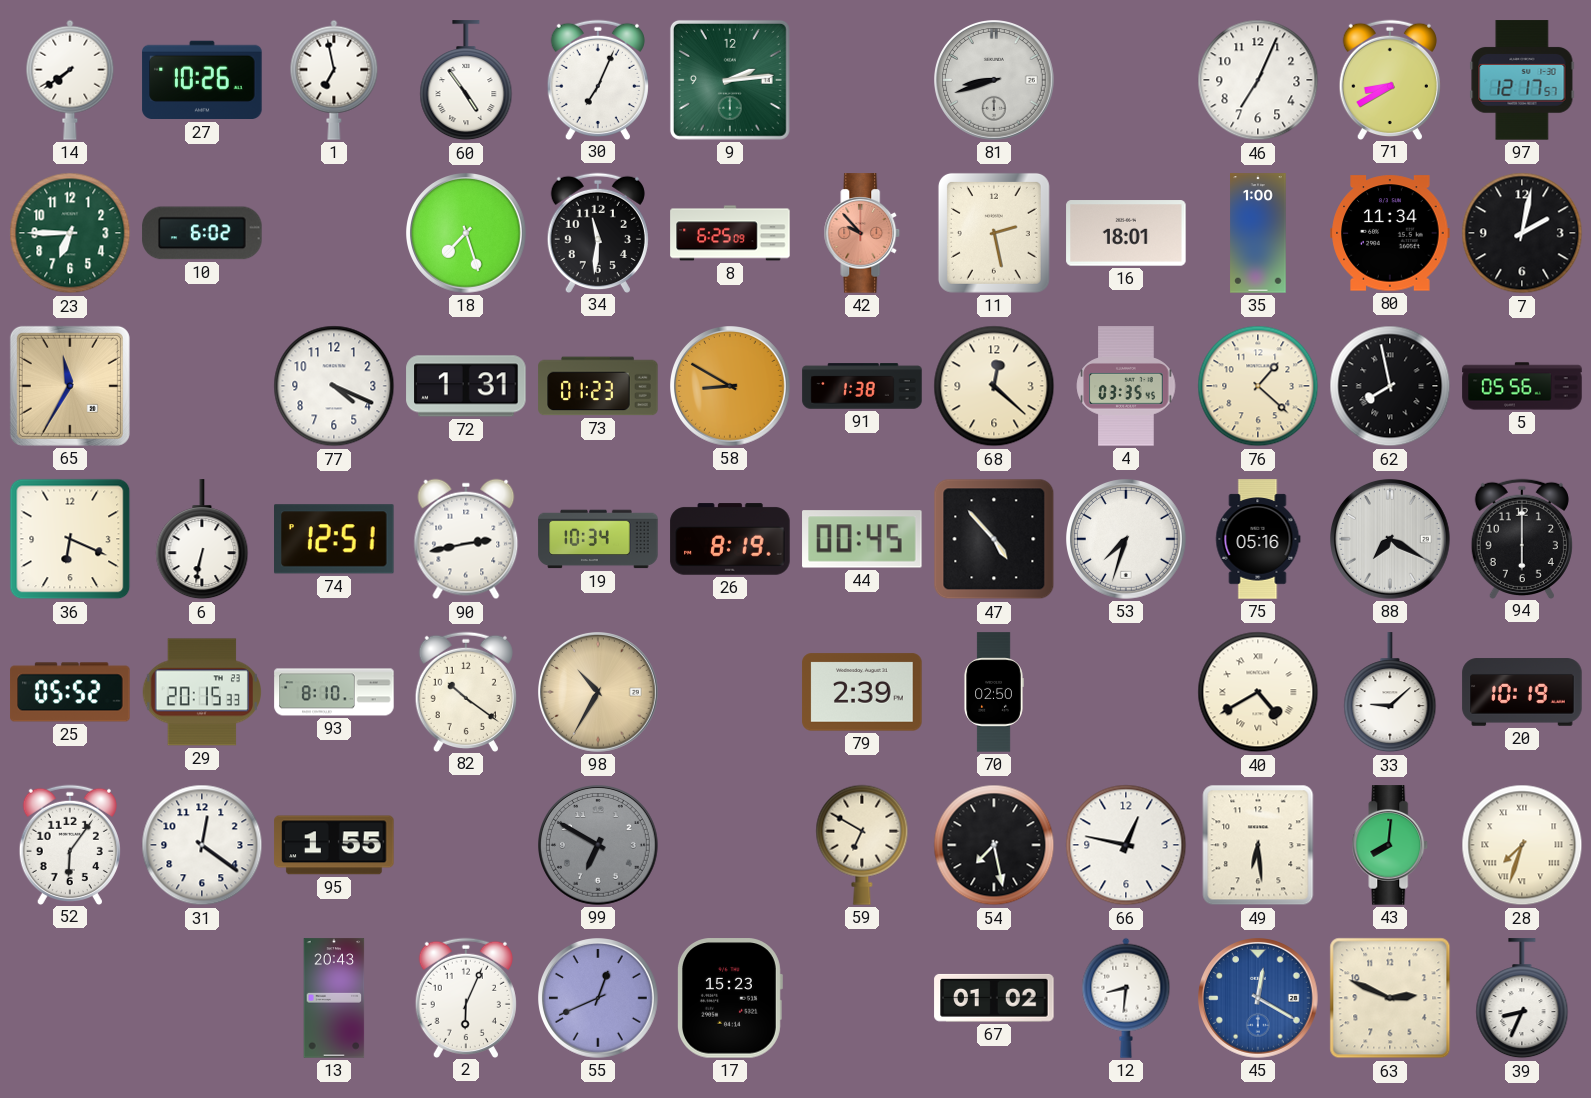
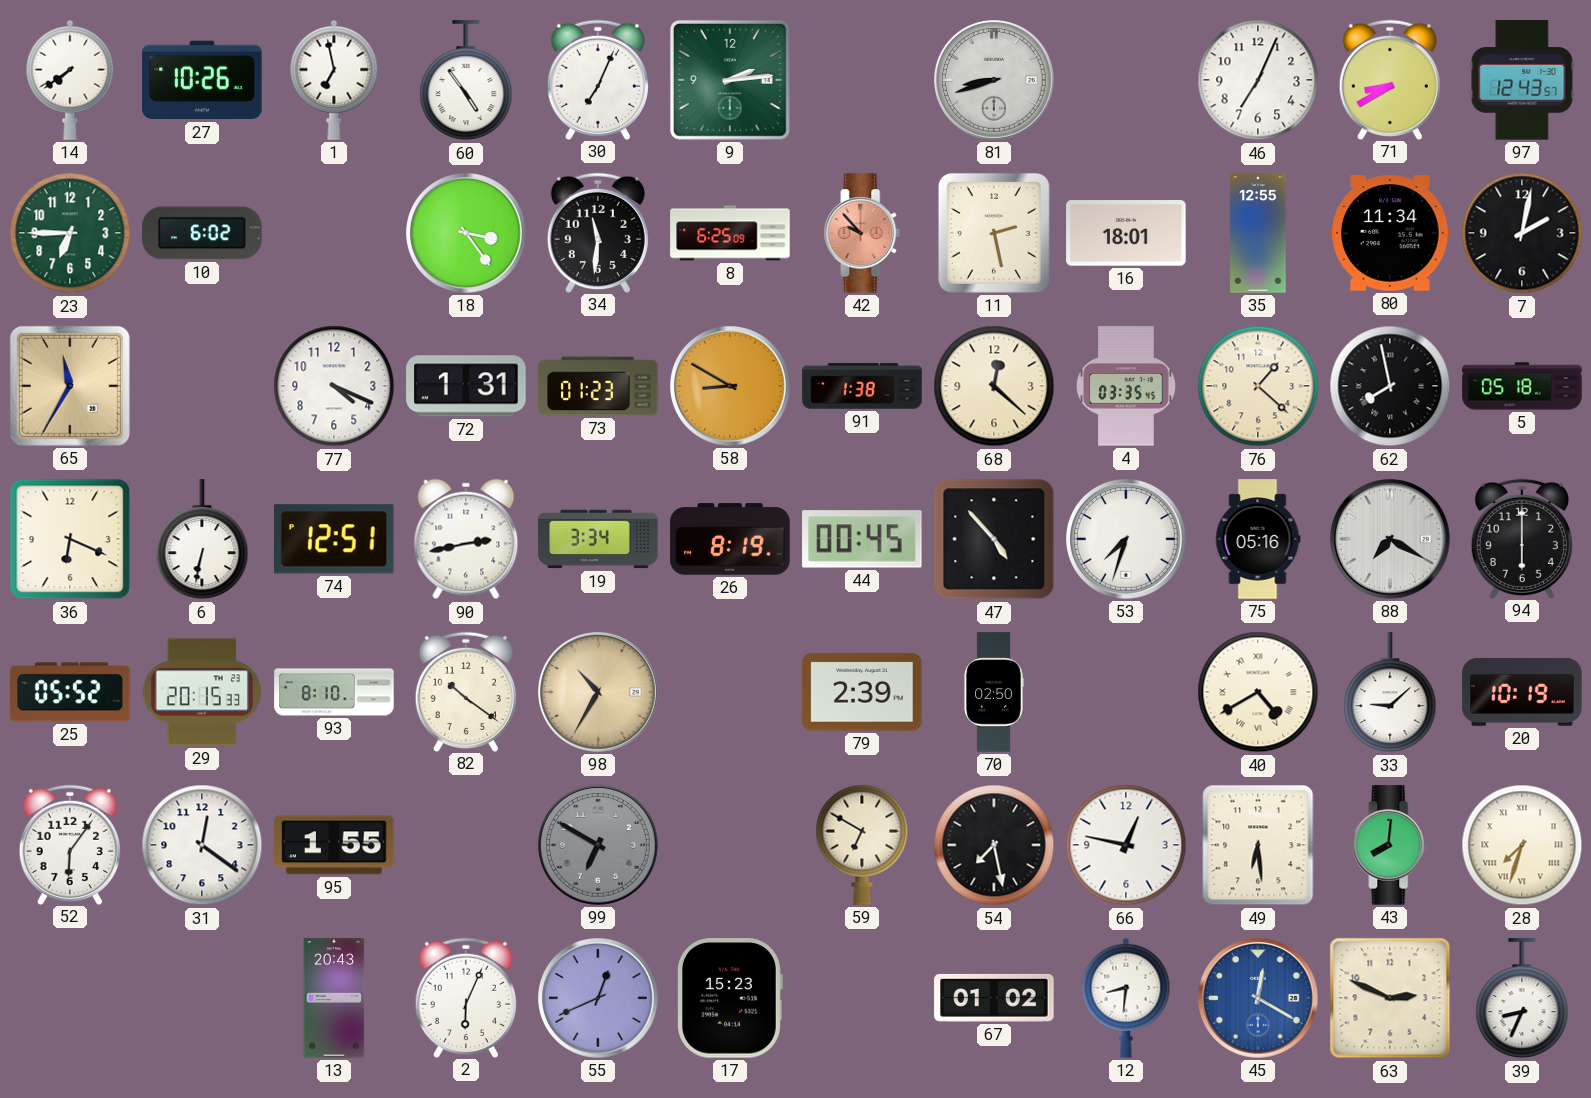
97: 12:17 -> 12:43
18: 7:27 -> 3:24
35: 1:00 -> 12:55
5: 05:56 -> 05:18
19: 10:34 -> 3:34
